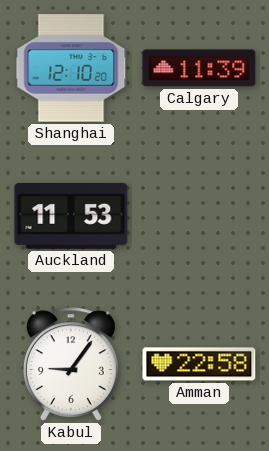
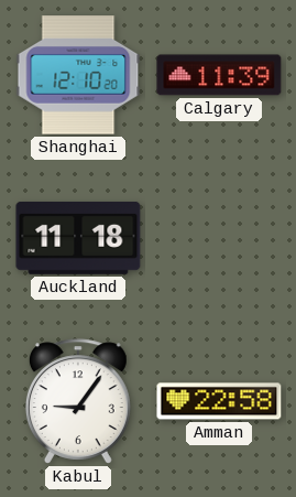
Auckland: 11:53 -> 11:18
